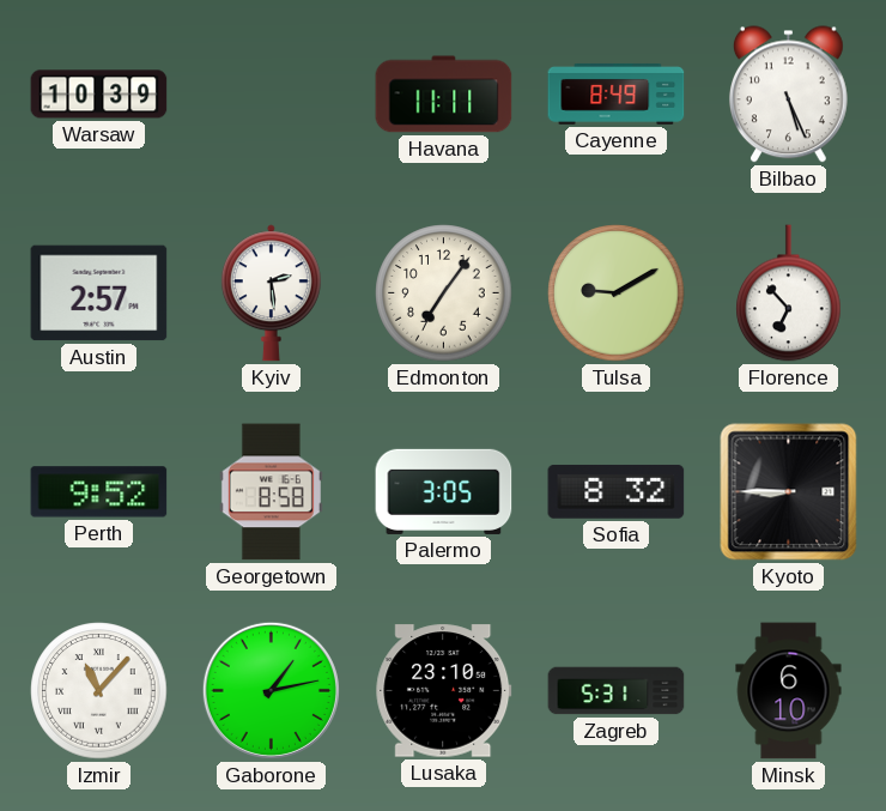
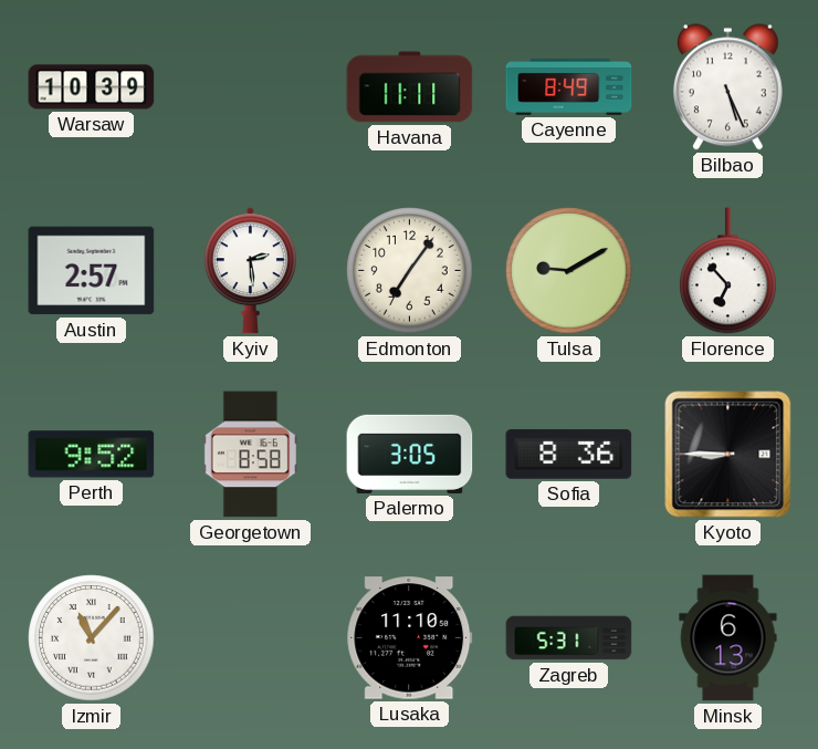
Sofia: 8:32 -> 8:36
Gaborone: 1:13 -> none
Lusaka: 23:10 -> 11:10
Minsk: 6:10 -> 6:13
